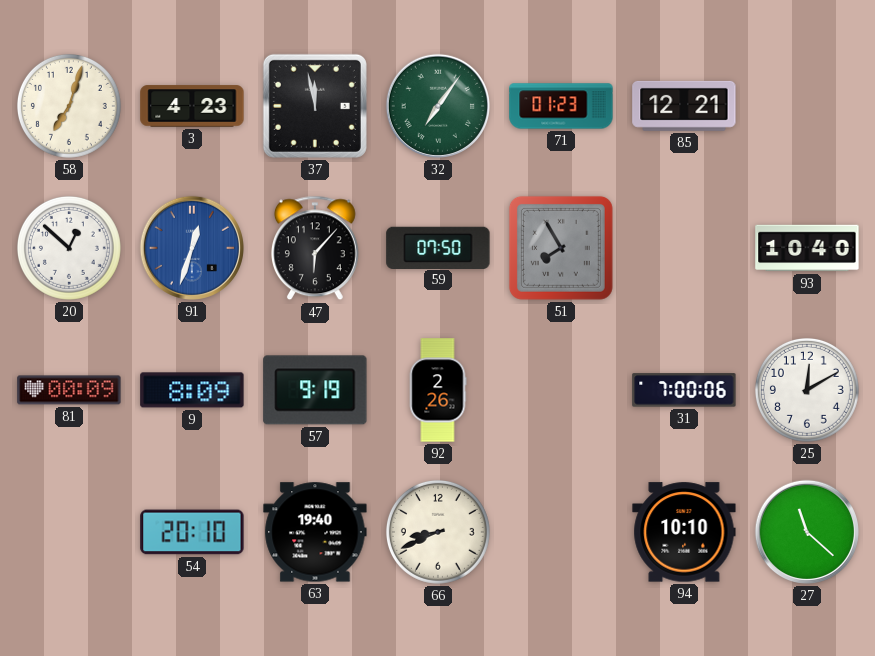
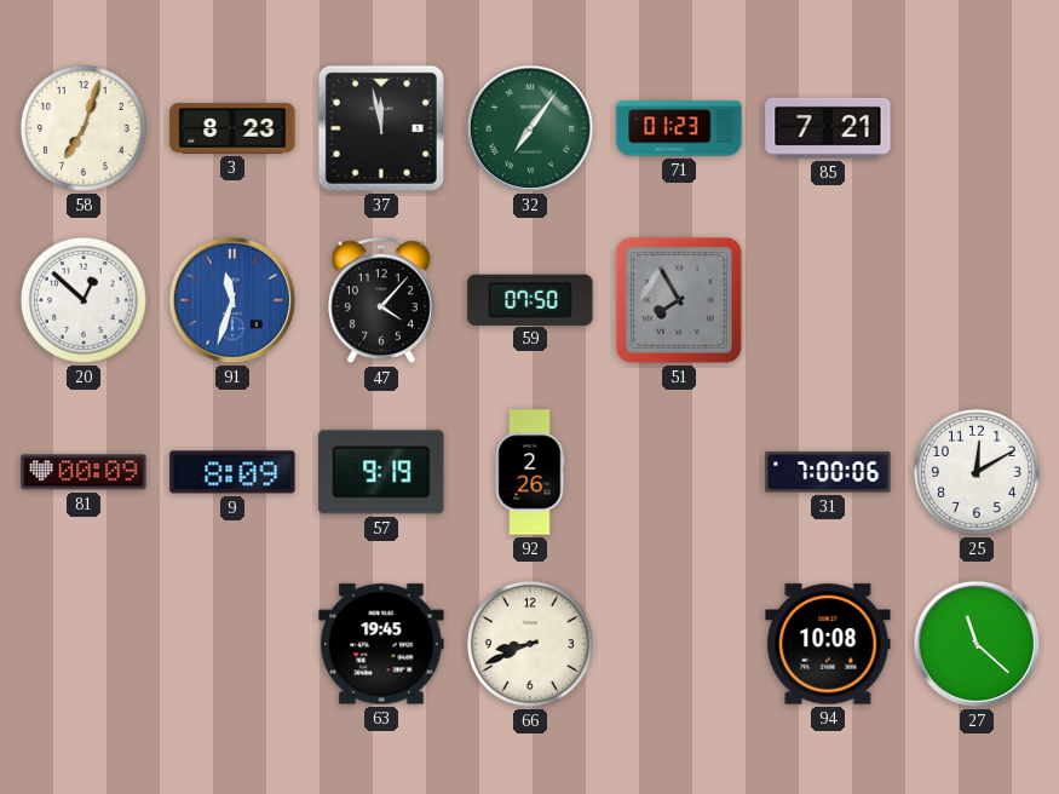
3: 4:23 -> 8:23
85: 12:21 -> 7:21
91: 12:33 -> 11:33
47: 6:07 -> 4:07
93: 10:40 -> none
54: 20:10 -> none
63: 19:40 -> 19:45
94: 10:10 -> 10:08
